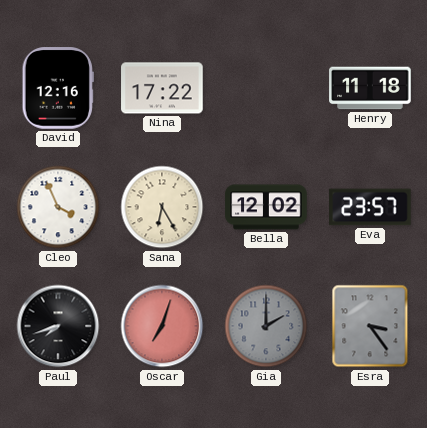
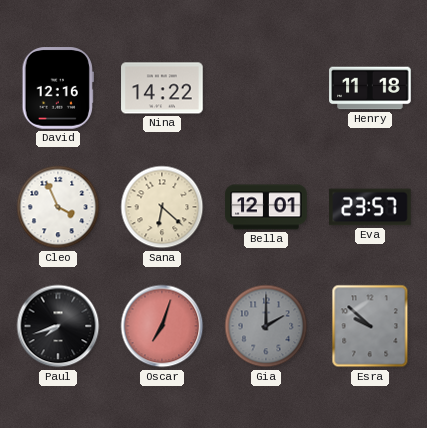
Nina: 17:22 -> 14:22
Sana: 6:25 -> 6:22
Bella: 12:02 -> 12:01
Esra: 3:24 -> 9:52
